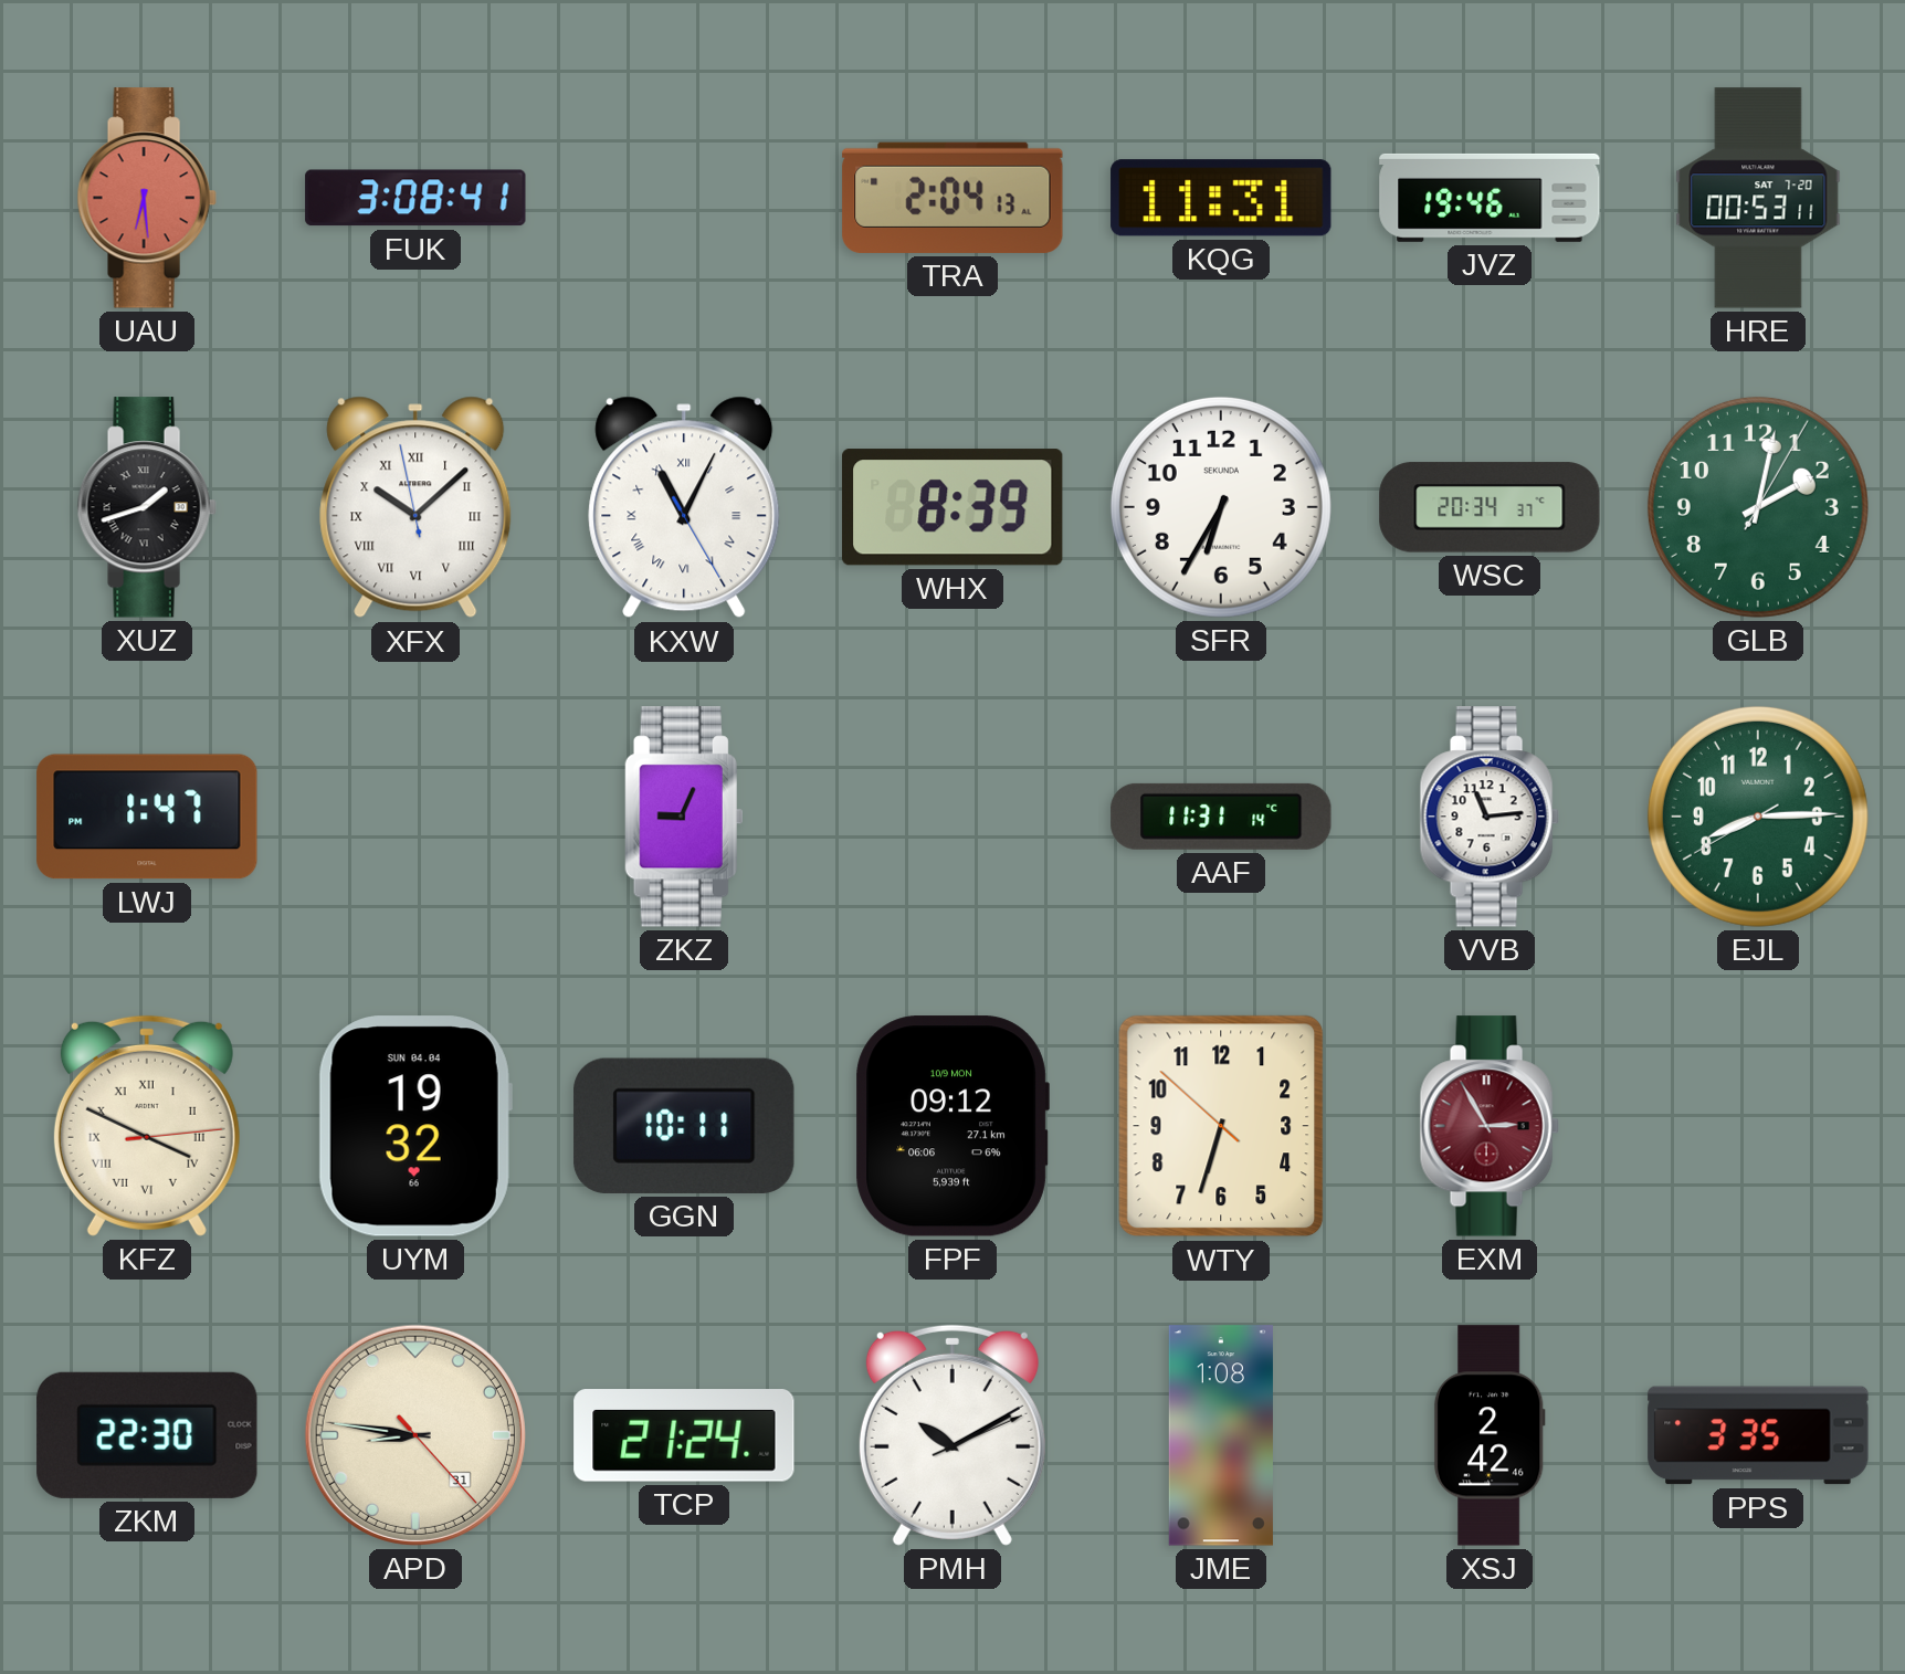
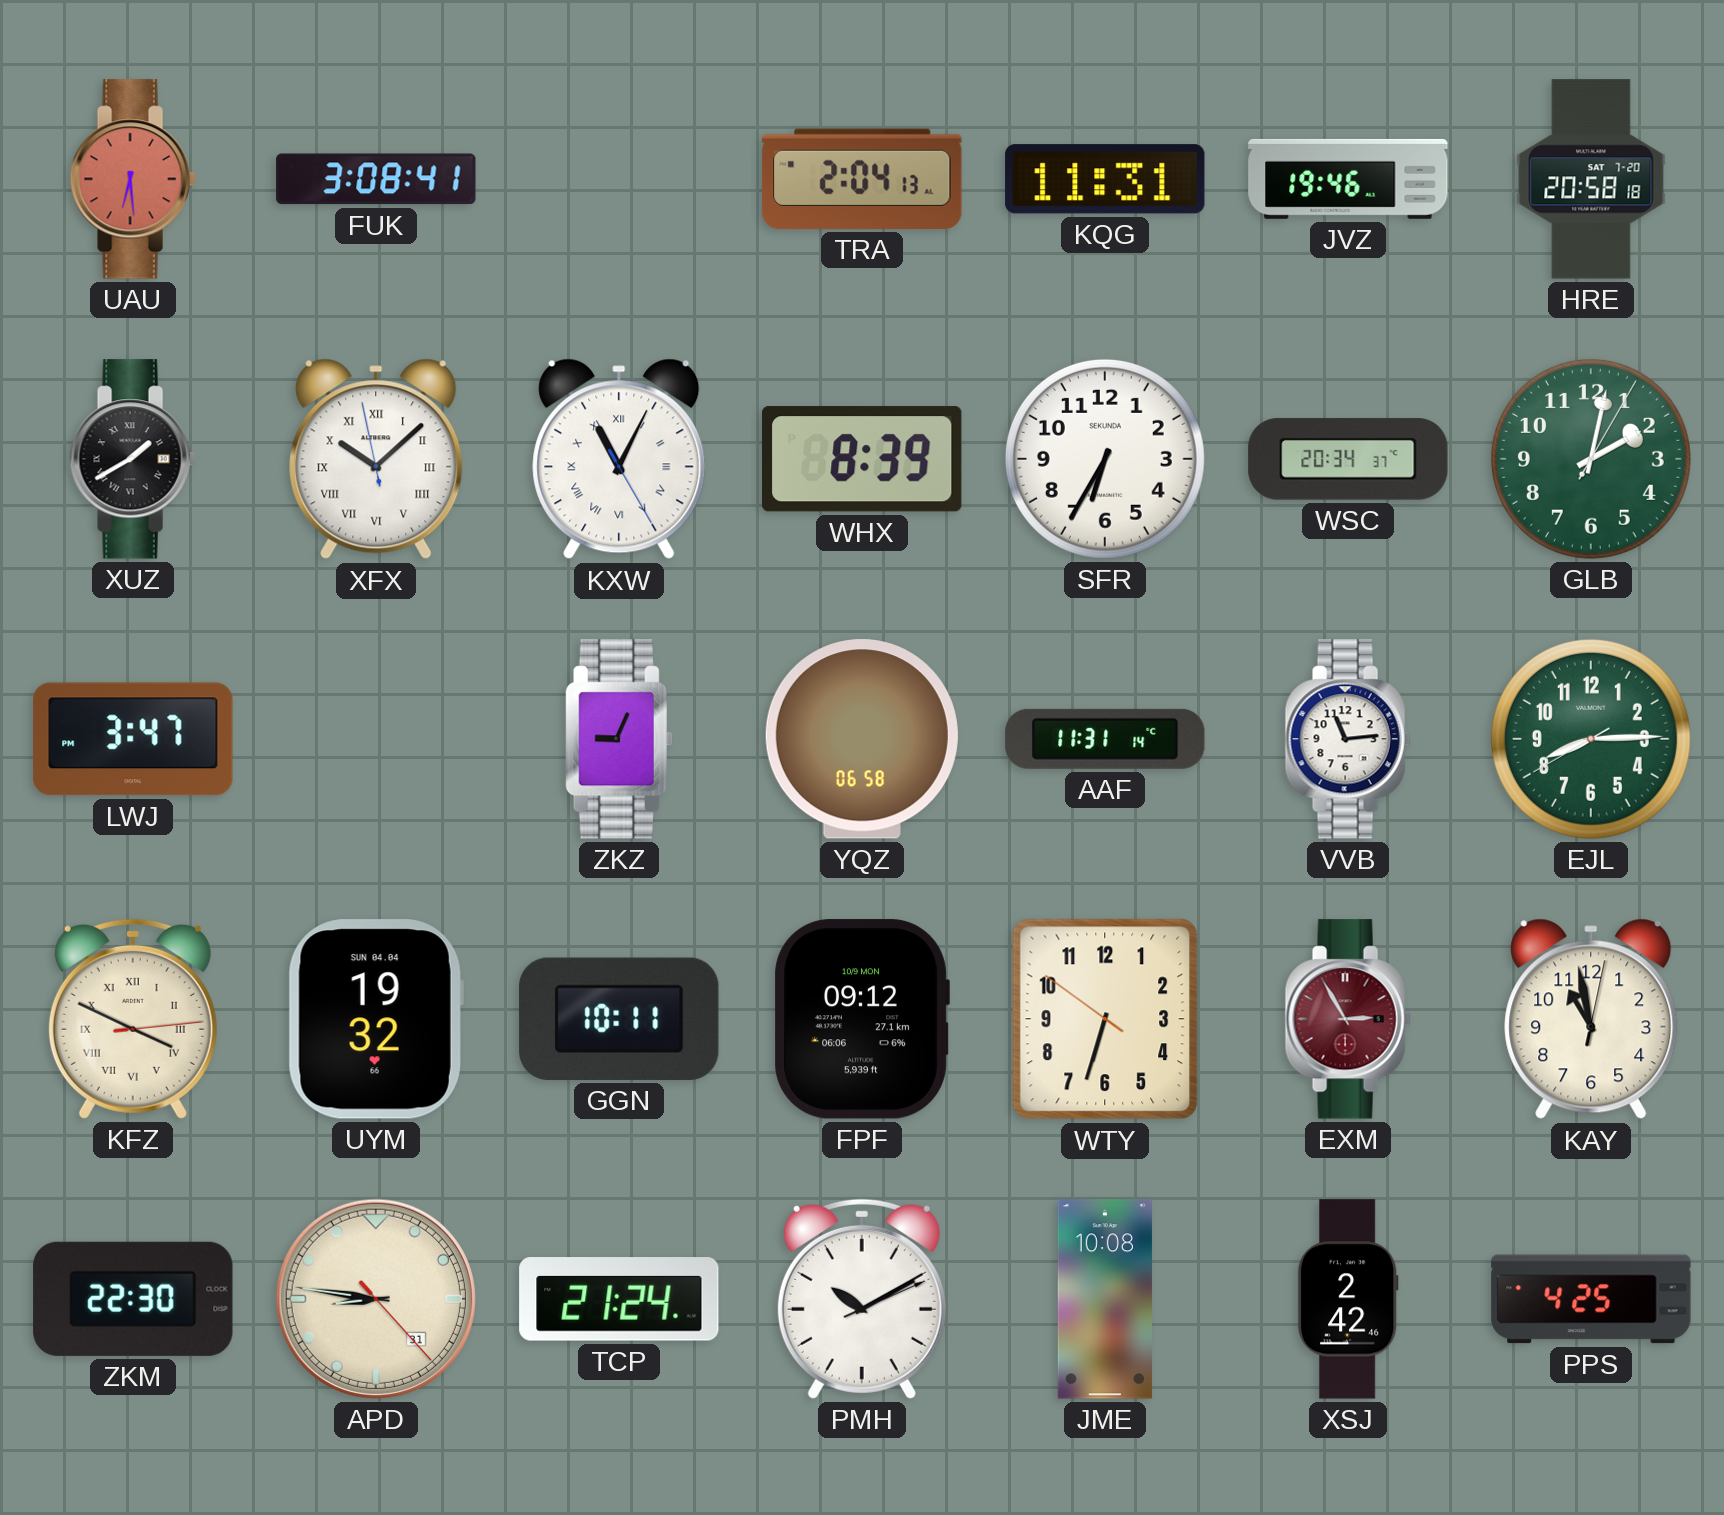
HRE: 00:53 -> 20:58
XUZ: 1:42 -> 1:40
LWJ: 1:47 -> 3:47
YQZ: none -> 06:58
WTY: 6:32:52 -> 6:32:51
KAY: none -> 10:58
JME: 1:08 -> 10:08
PPS: 3:35 -> 4:25
